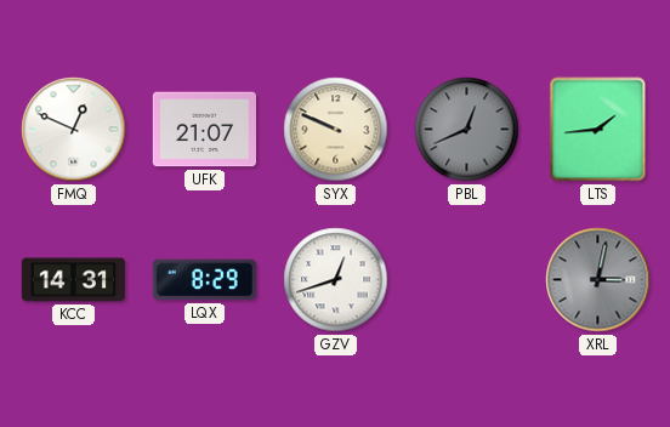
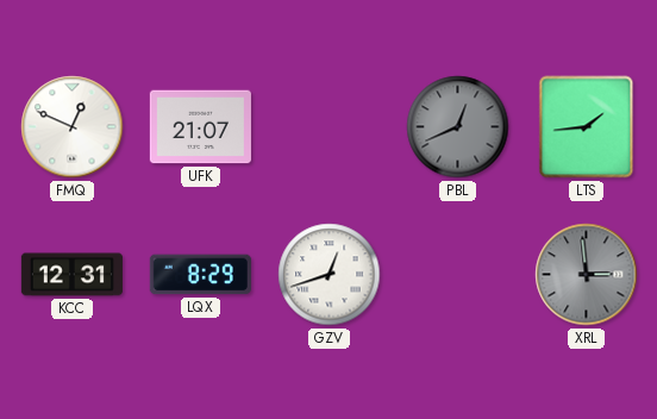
SYX: 9:49 -> none
KCC: 14:31 -> 12:31
XRL: 3:02 -> 2:59
